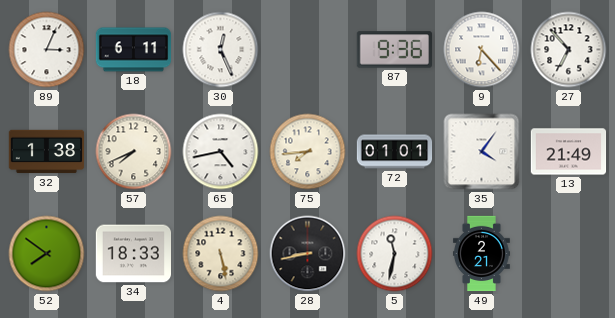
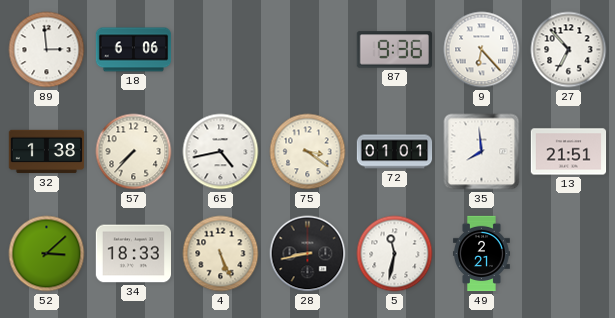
89: 3:04 -> 2:59
18: 6:11 -> 6:06
30: 12:26 -> none
57: 7:41 -> 7:37
75: 7:44 -> 3:21
35: 4:06 -> 7:59
13: 21:49 -> 21:51
52: 7:51 -> 3:08
4: 5:28 -> 5:26
